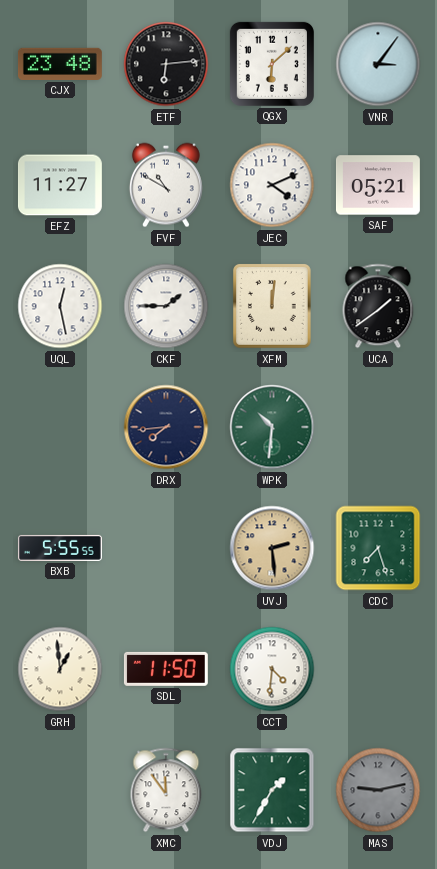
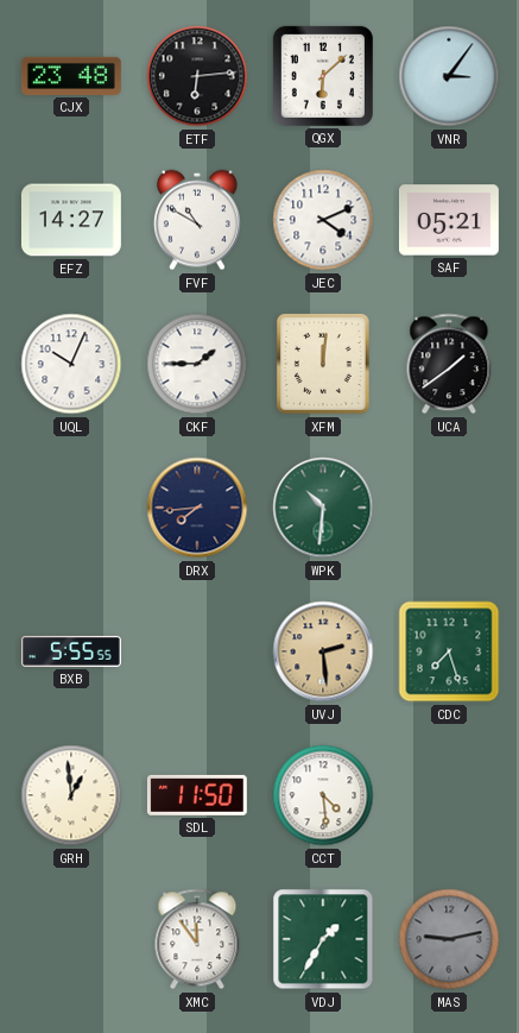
EFZ: 11:27 -> 14:27
UQL: 12:28 -> 10:04
CCT: 4:31 -> 4:29
